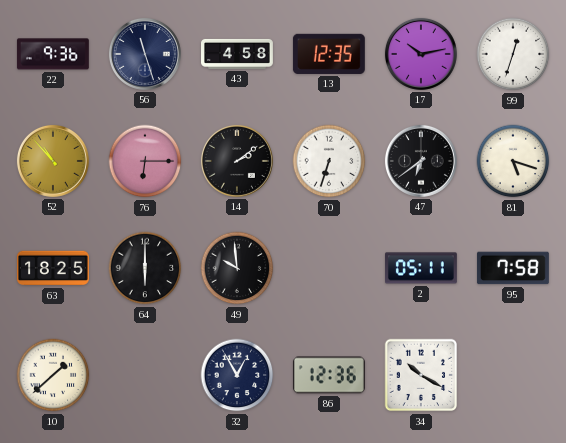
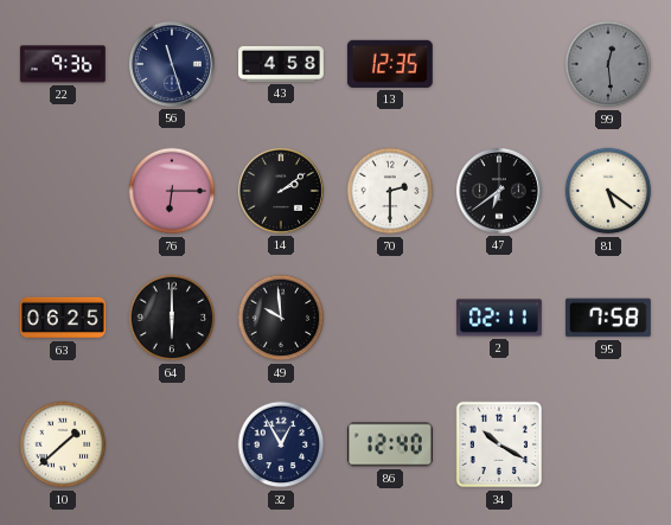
17: 10:13 -> none
99: 12:33 -> 12:29
99 dial: white -> grey
52: 10:53 -> none
70: 6:33 -> 2:30
81: 5:18 -> 5:21
63: 18:25 -> 06:25
2: 05:11 -> 02:11
86: 12:36 -> 12:40
